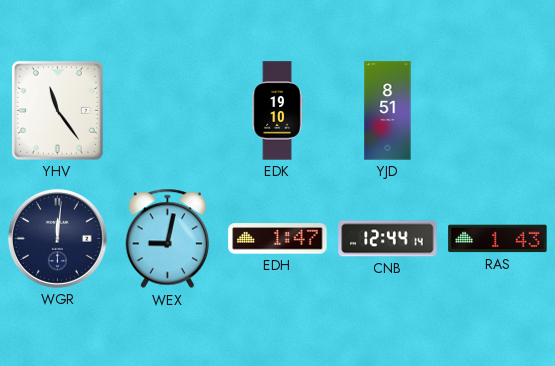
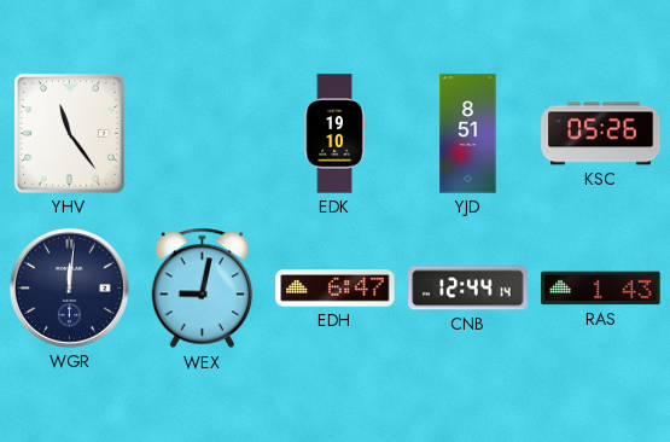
KSC: none -> 05:26
EDH: 1:47 -> 6:47
